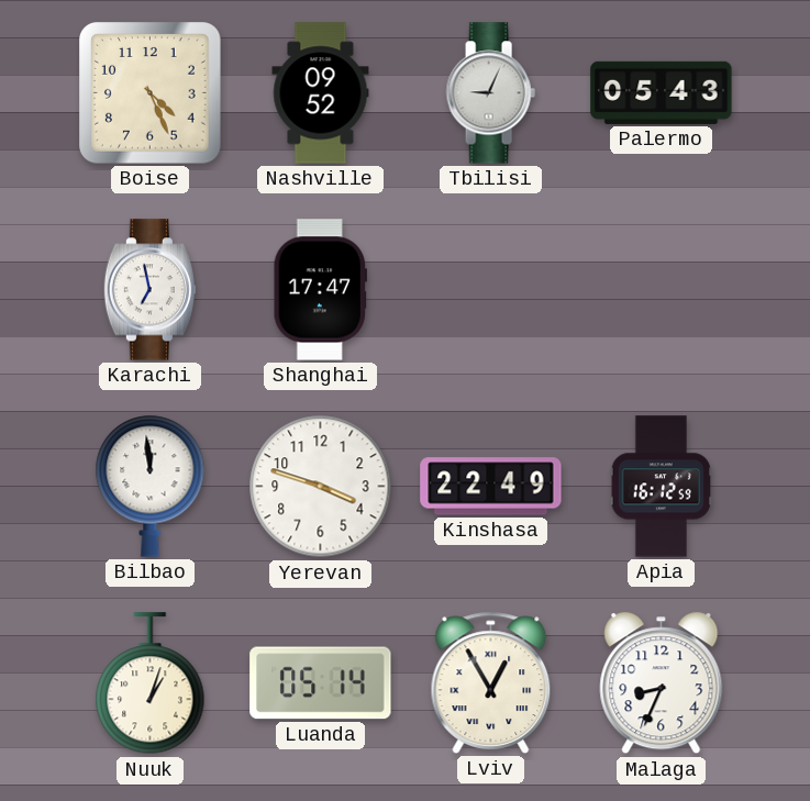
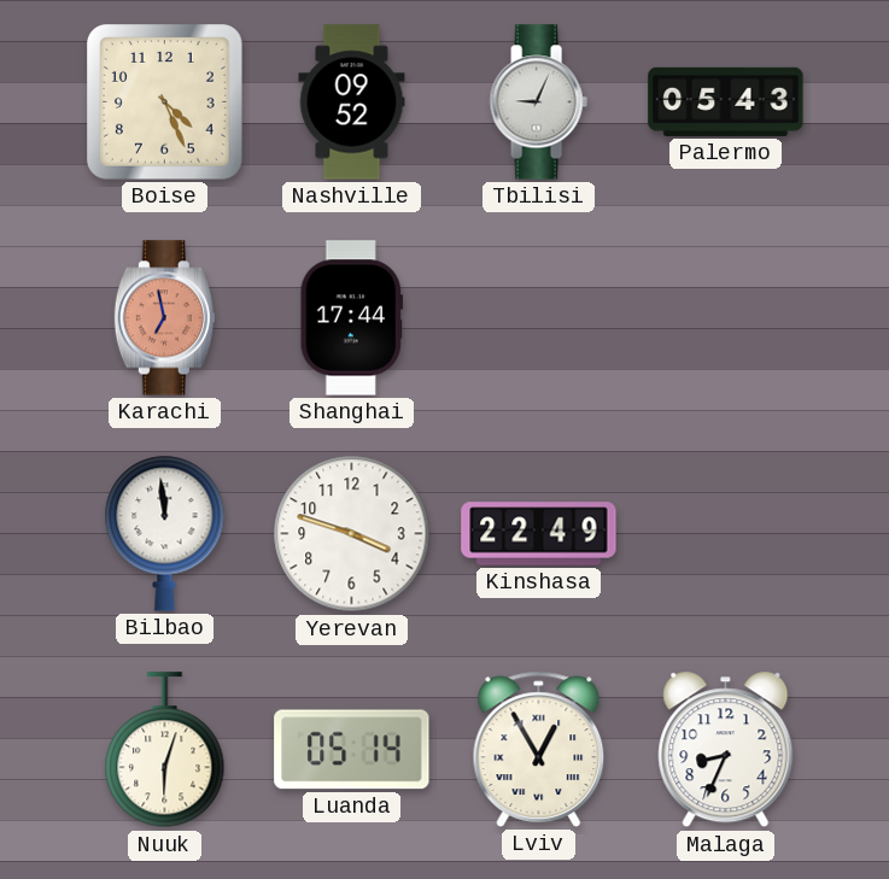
Karachi dial: white -> salmon
Shanghai: 17:47 -> 17:44
Apia: 16:12 -> none
Nuuk: 1:03 -> 6:03
